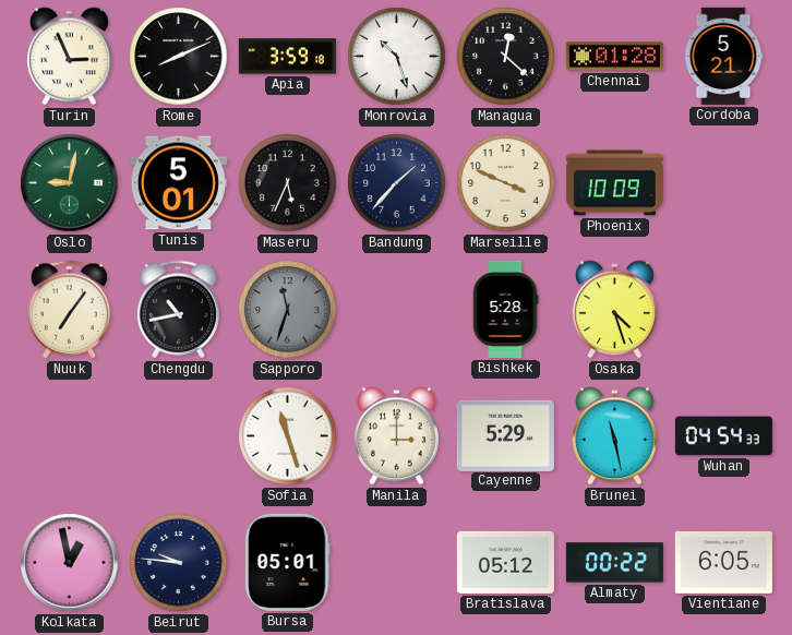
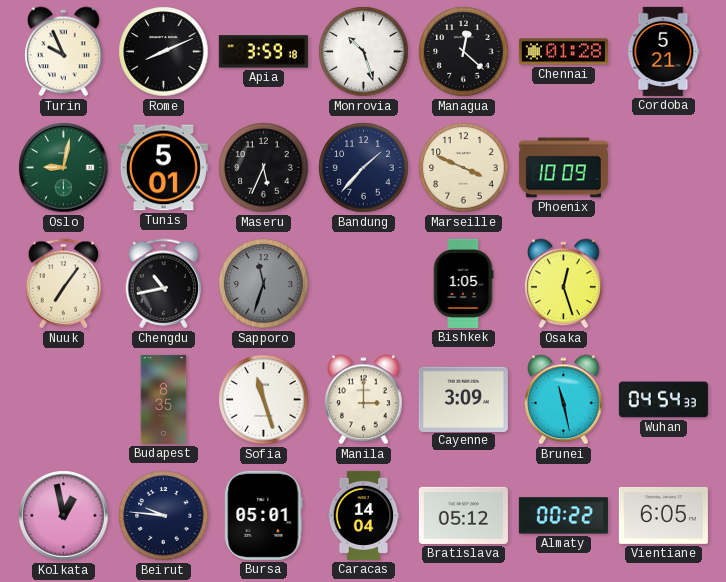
Turin: 2:56 -> 9:56
Bishkek: 5:28 -> 1:05
Osaka: 4:27 -> 12:27
Budapest: none -> 8:35
Cayenne: 5:29 -> 3:09
Caracas: none -> 14:04
